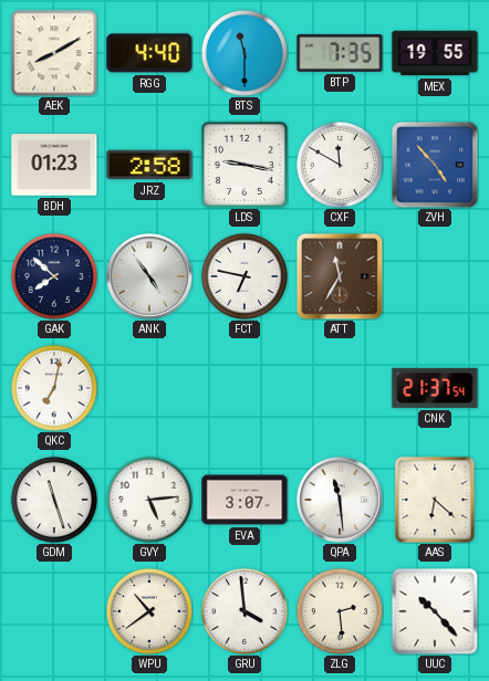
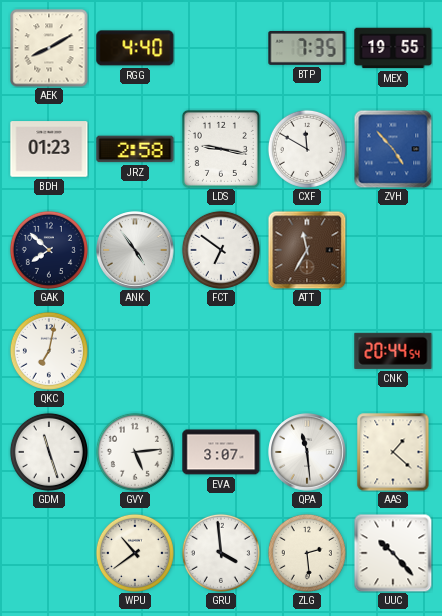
BTS: 11:30 -> none
FCT: 6:47 -> 6:51
CNK: 21:37 -> 20:44
AAS: 6:22 -> 1:22
